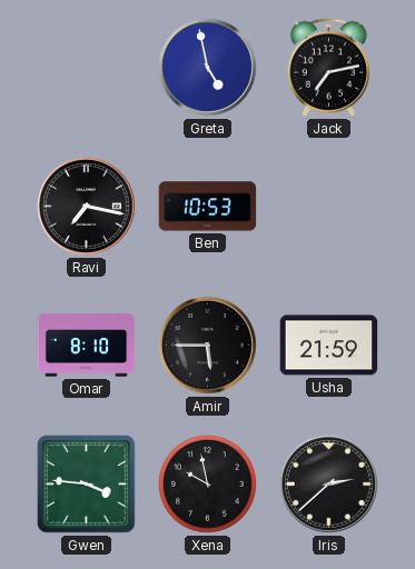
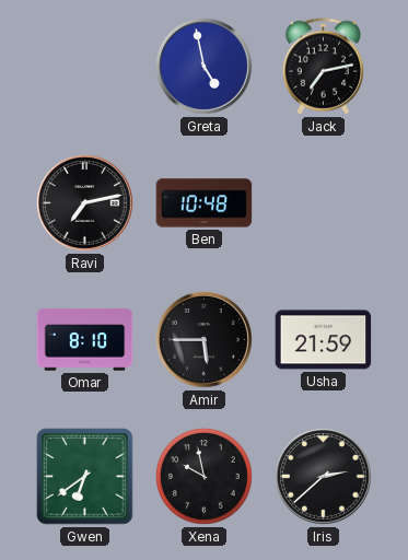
Ravi: 7:17 -> 7:13
Ben: 10:53 -> 10:48
Gwen: 3:46 -> 6:39
